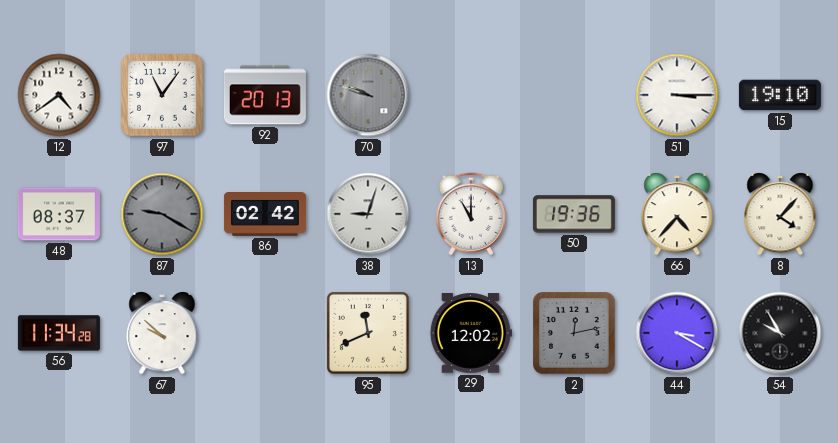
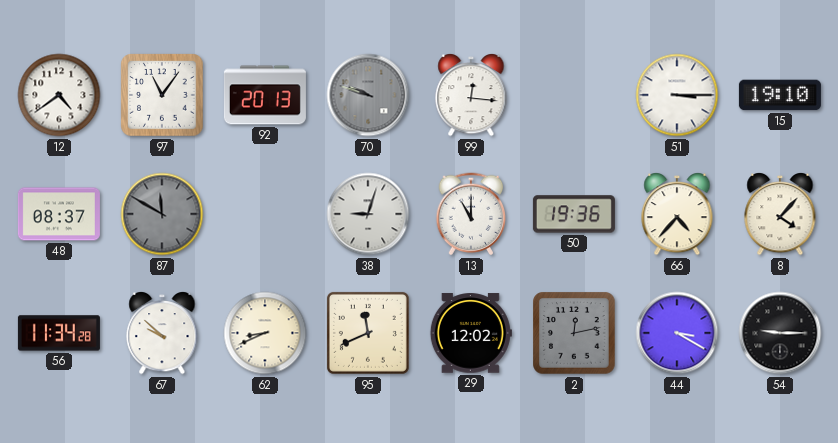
99: none -> 12:16
87: 9:20 -> 11:50
86: 02:42 -> none
62: none -> 8:41
54: 9:55 -> 9:15
